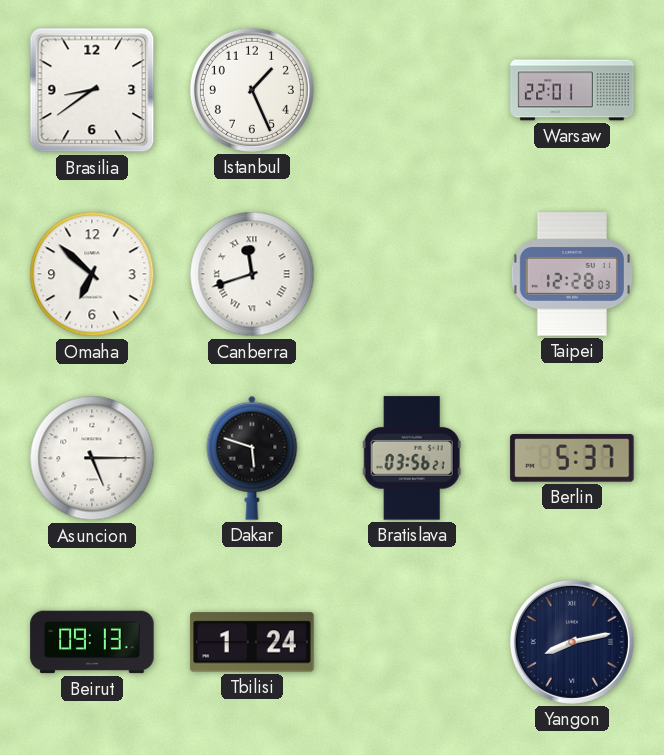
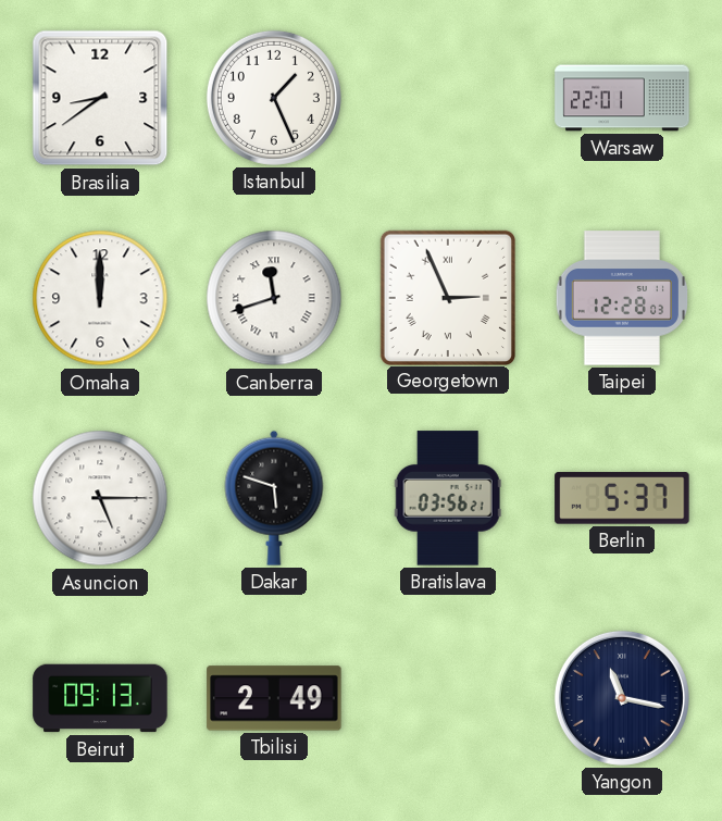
Omaha: 6:52 -> 12:00
Georgetown: none -> 2:56
Tbilisi: 1:24 -> 2:49
Yangon: 8:13 -> 11:17
